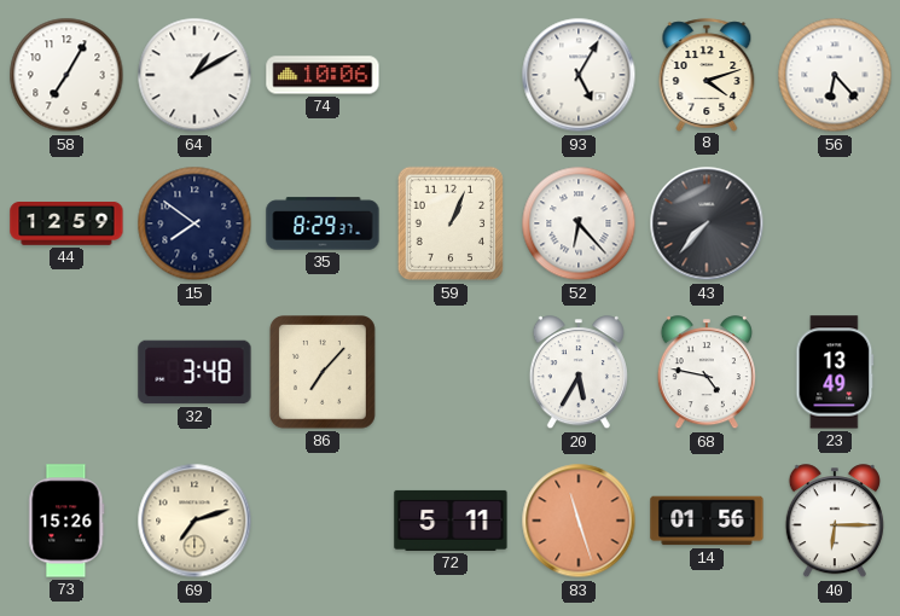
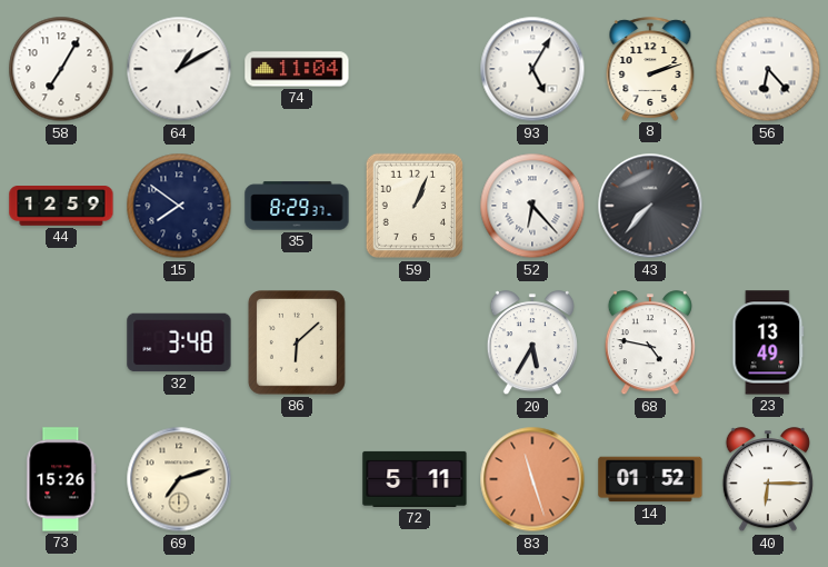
74: 10:06 -> 11:04
8: 4:12 -> 2:12
86: 7:07 -> 6:08
14: 01:56 -> 01:52
